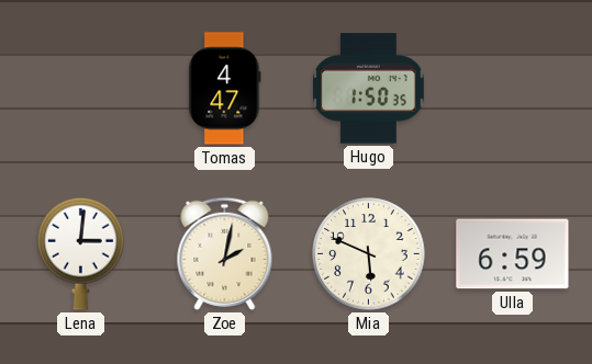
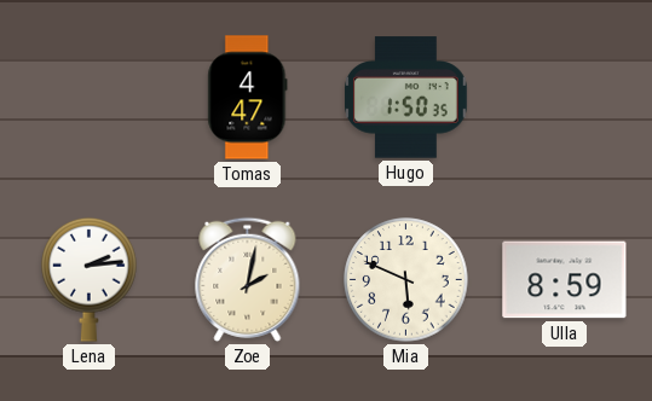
Lena: 3:01 -> 2:14
Ulla: 6:59 -> 8:59
